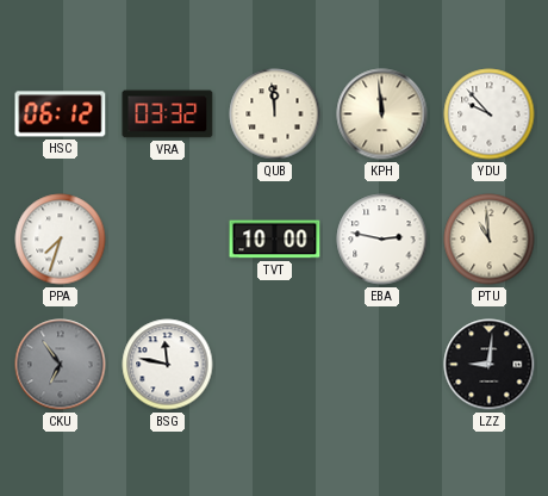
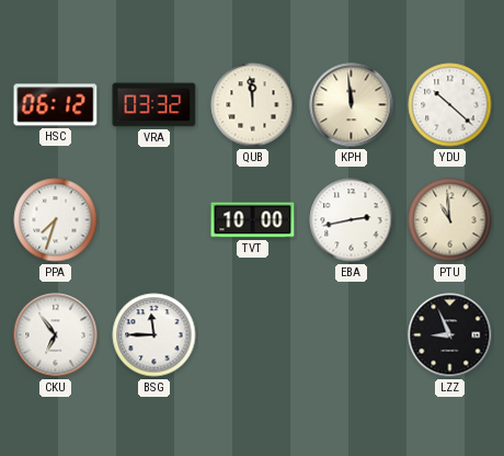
YDU: 9:53 -> 10:22
EBA: 2:47 -> 2:43
CKU dial: grey -> white
BSG: 11:47 -> 11:45
LZZ: 9:01 -> 8:56
